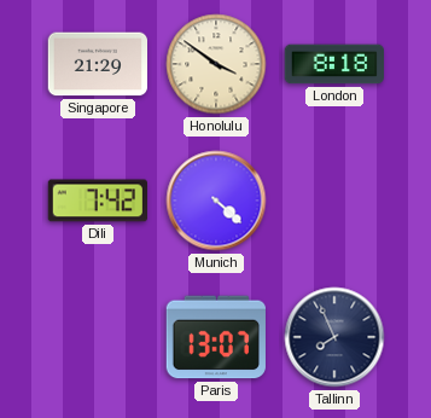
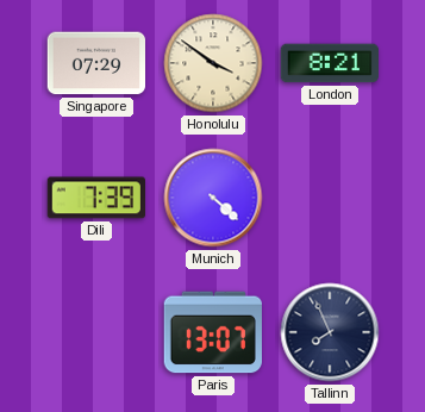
Singapore: 21:29 -> 07:29
London: 8:18 -> 8:21
Dili: 7:42 -> 7:39
